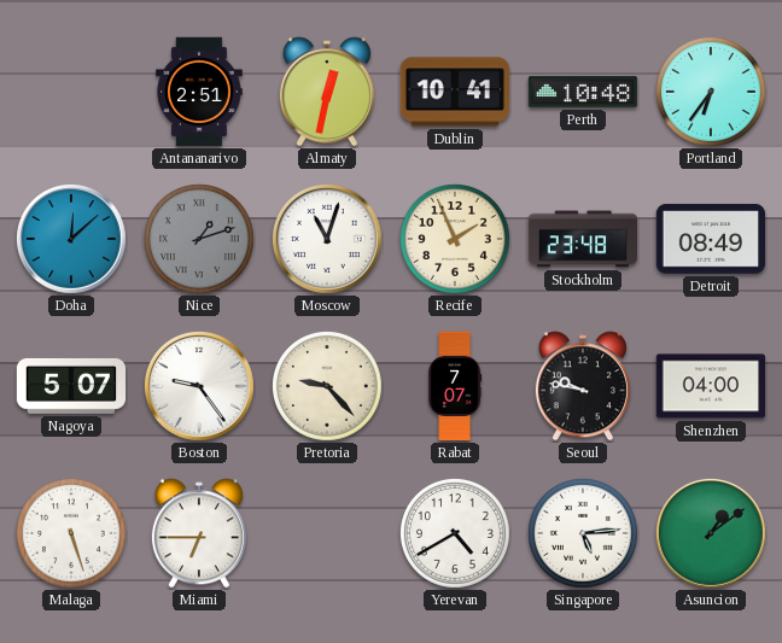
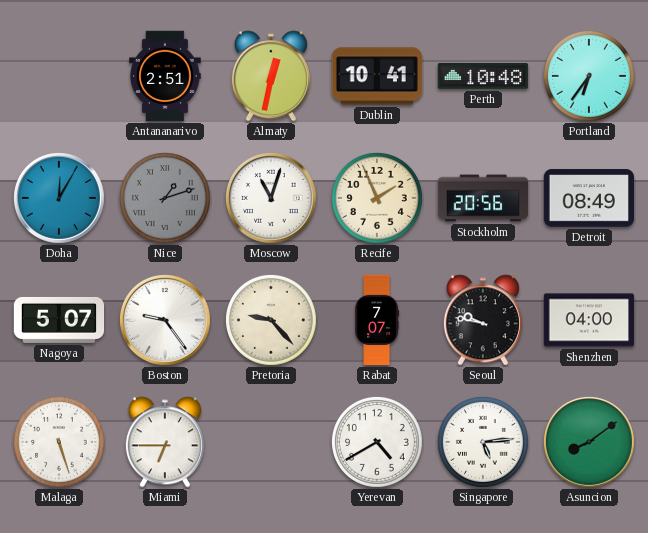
Doha: 12:08 -> 12:05
Stockholm: 23:48 -> 20:56
Asuncion: 1:09 -> 8:09
